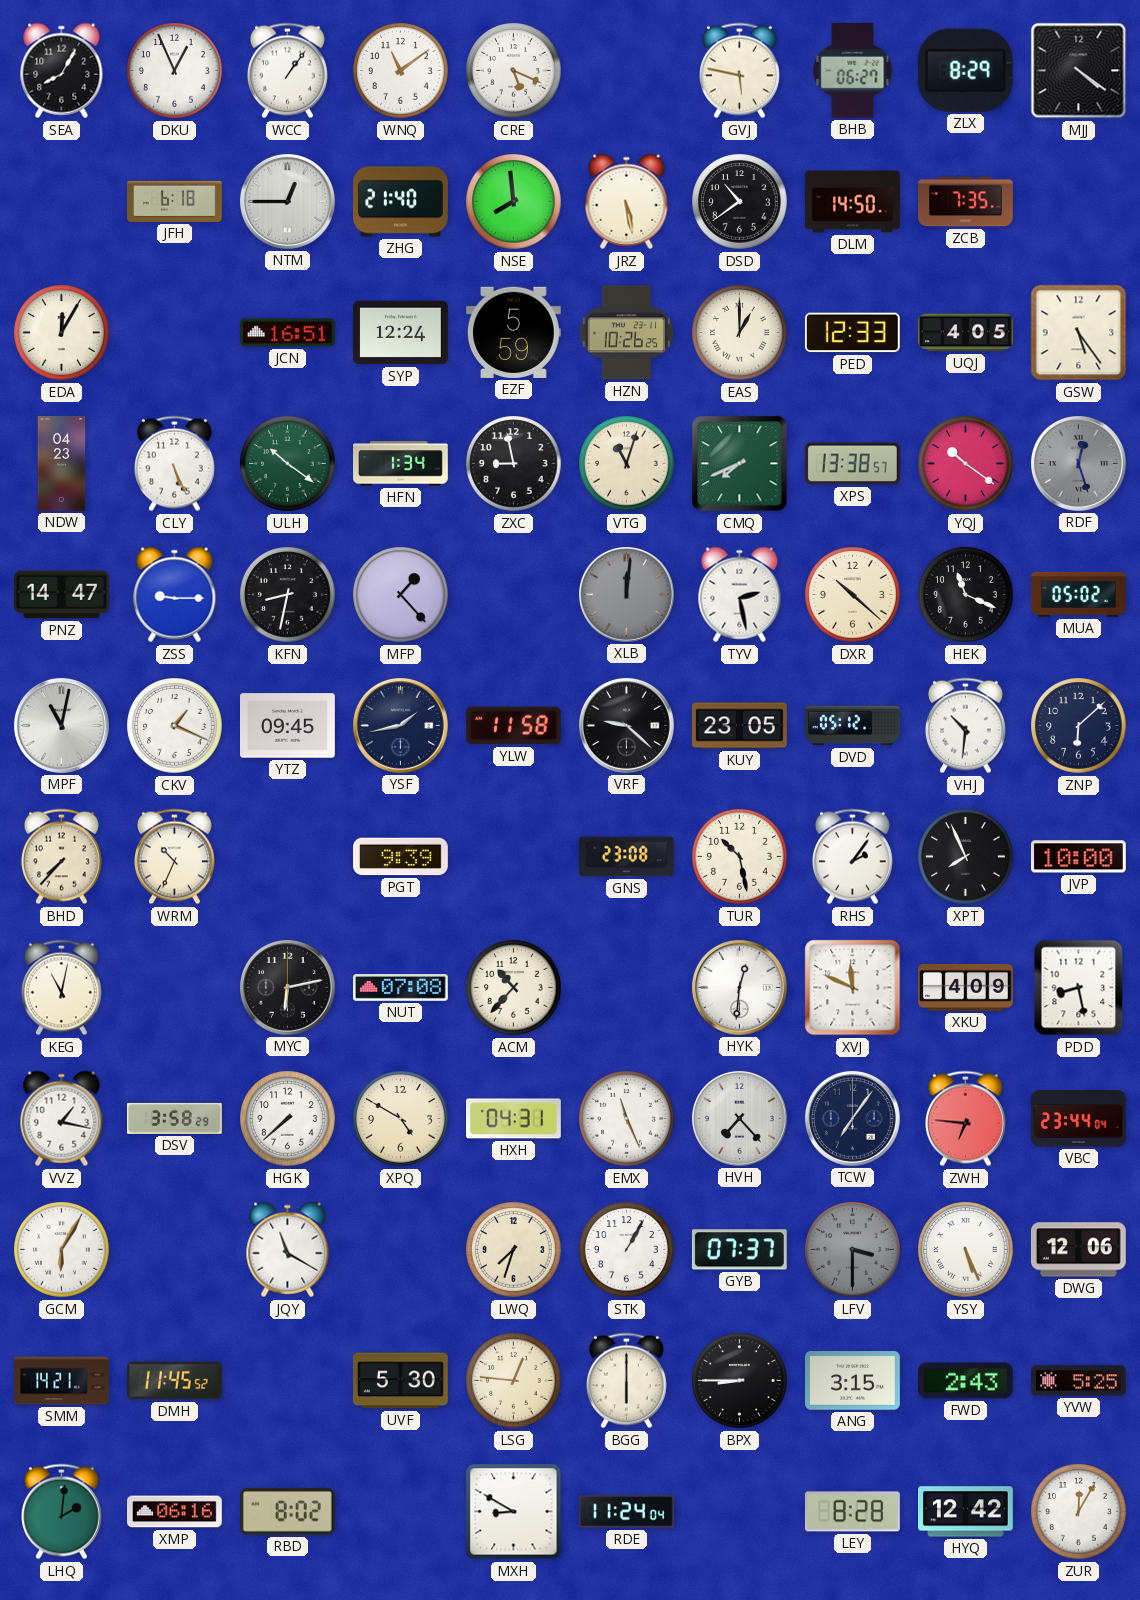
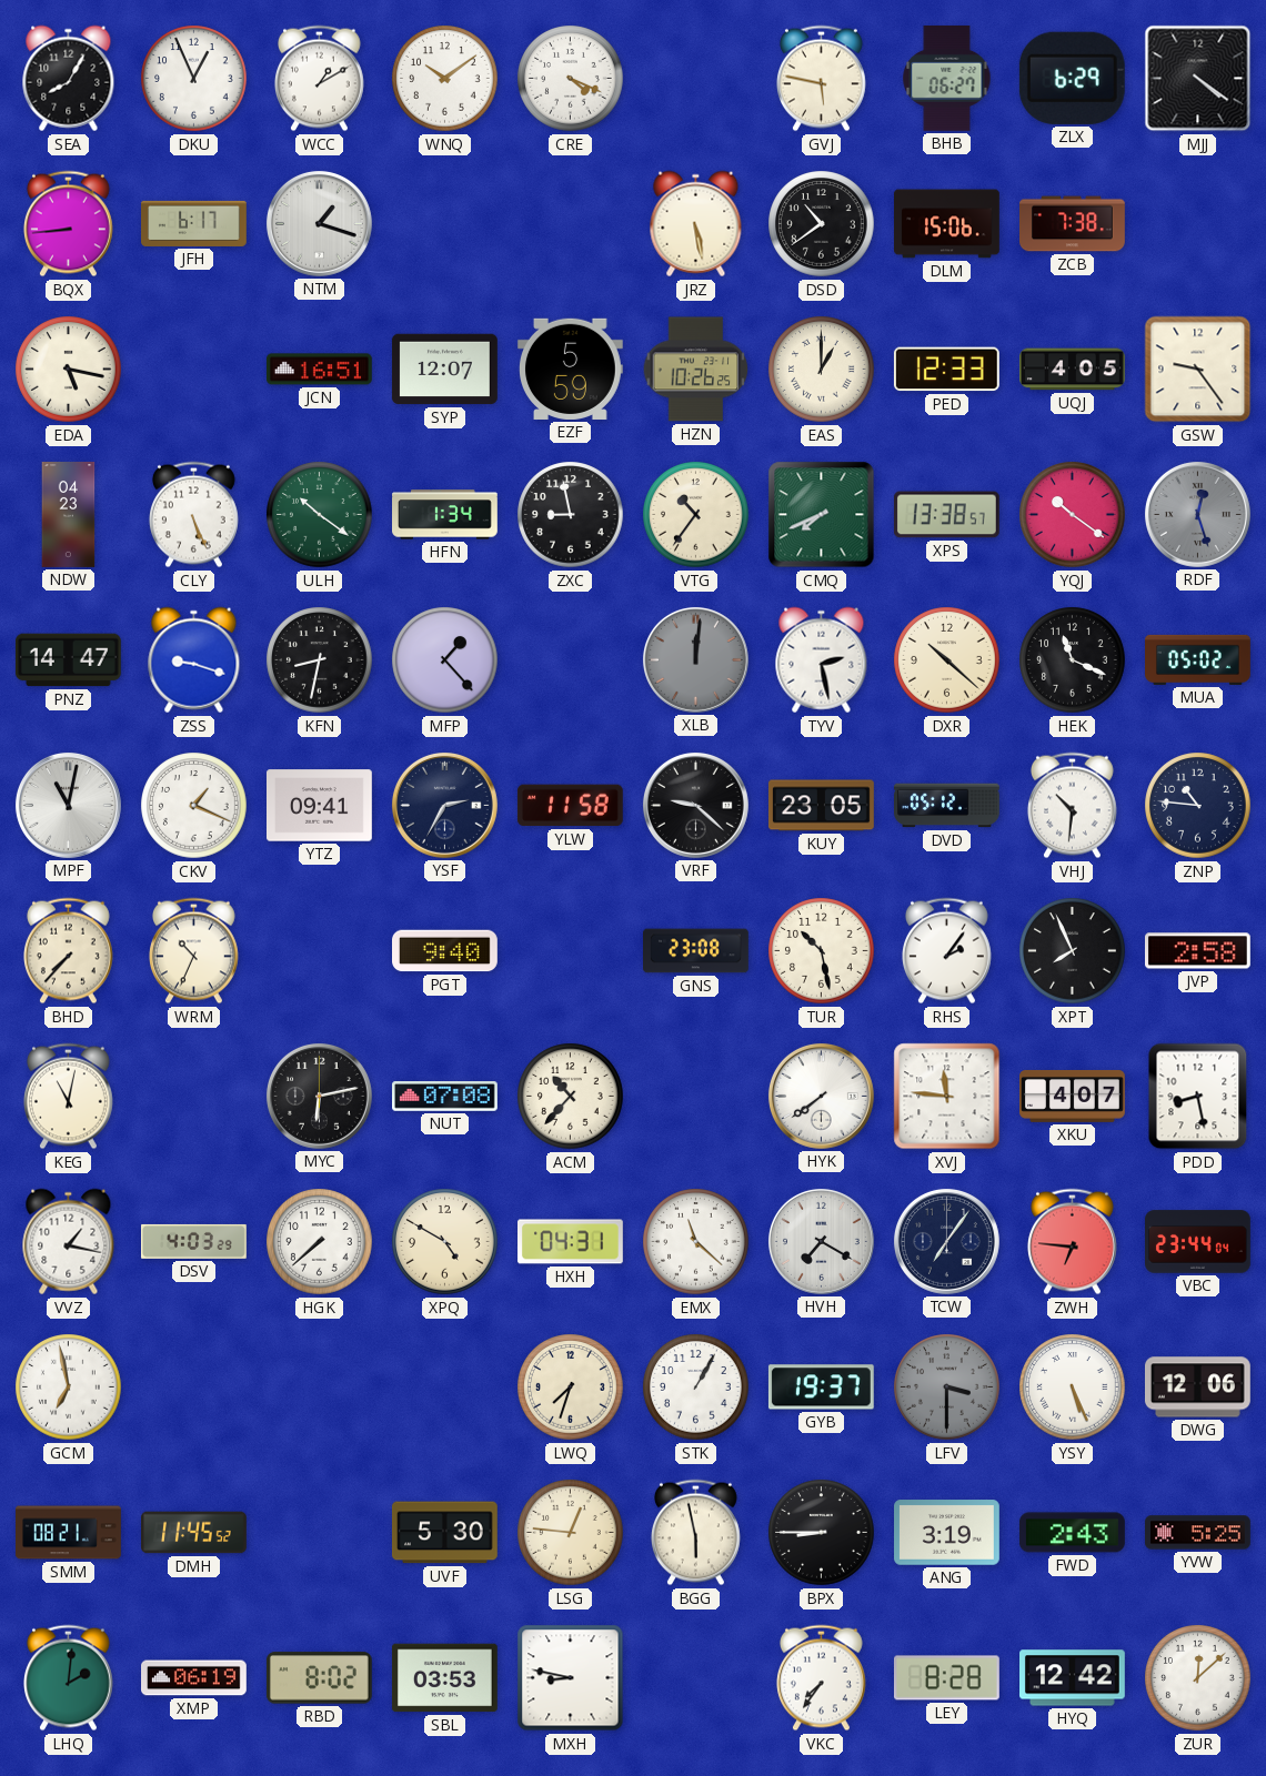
WCC: 1:06 -> 1:10
WNQ: 11:09 -> 10:09
CRE: 5:19 -> 4:19
ZLX: 8:29 -> 6:29
BQX: none -> 8:44
JFH: 6:18 -> 6:17
NTM: 12:45 -> 1:18
ZHG: 21:40 -> none
NSE: 7:59 -> none
DLM: 14:50 -> 15:06
ZCB: 7:35 -> 7:38
EDA: 12:05 -> 5:17
SYP: 12:24 -> 12:07
GSW: 5:24 -> 9:24
VTG: 11:03 -> 10:36
ZSS: 9:15 -> 9:18
YTZ: 09:45 -> 09:41
YSF: 1:43 -> 2:35
ZNP: 6:08 -> 10:46
PGT: 9:39 -> 9:40
JVP: 10:00 -> 2:58
HYK: 12:31 -> 7:39
XVJ: 11:49 -> 11:46
XKU: 4:09 -> 4:07
DSV: 3:58 -> 4:03
EMX: 11:26 -> 11:22
HVH: 7:23 -> 7:20
GCM: 6:05 -> 6:58
JQY: 11:20 -> none
GYB: 07:37 -> 19:37
SMM: 14:21 -> 08:21
BGG: 6:00 -> 5:58
ANG: 3:15 -> 3:19
XMP: 06:16 -> 06:19
SBL: none -> 03:53
MXH: 8:50 -> 8:47
RDE: 11:24 -> none
VKC: none -> 7:36
ZUR: 12:05 -> 12:08
